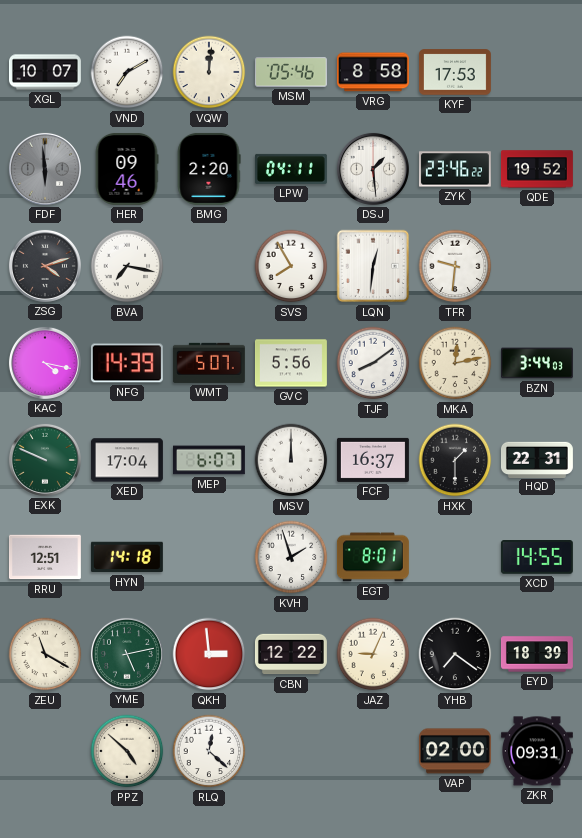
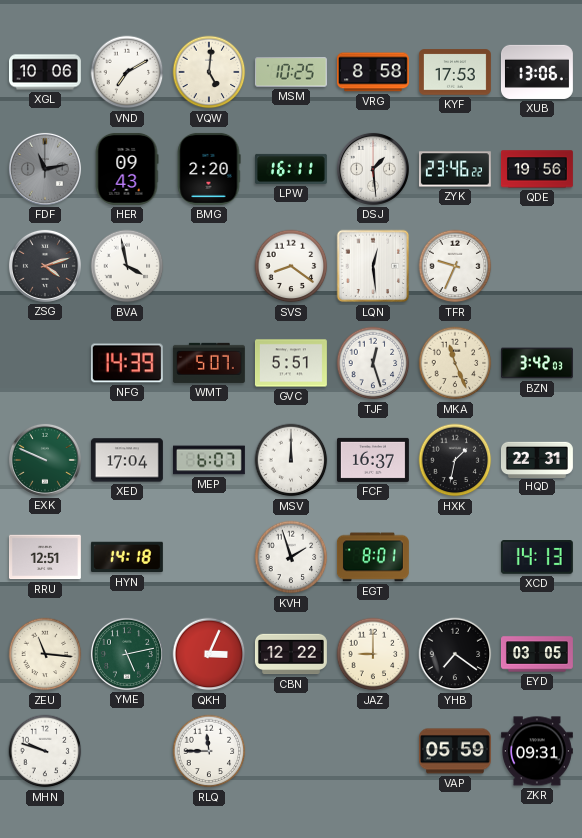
XGL: 10:07 -> 10:06
VQW: 12:01 -> 5:01
MSM: 05:46 -> 10:25
XUB: none -> 13:06
FDF: 5:59 -> 11:13
HER: 09:46 -> 09:43
LPW: 04:11 -> 16:11
QDE: 19:52 -> 19:56
BVA: 7:17 -> 3:58
SVS: 7:55 -> 8:21
LQN: 12:31 -> 12:29
TFR: 9:31 -> 9:34
KAC: 4:17 -> none
GVC: 5:56 -> 5:51
TJF: 8:09 -> 12:27
MKA: 12:13 -> 11:26
BZN: 3:44 -> 3:42
HXK: 1:30 -> 1:32
XCD: 14:55 -> 14:13
ZEU: 11:20 -> 11:16
QKH: 2:59 -> 3:04
JAZ: 9:04 -> 9:00
EYD: 18:39 -> 03:05
MHN: none -> 9:48
PPZ: 4:52 -> none
RLQ: 12:22 -> 11:45
VAP: 02:00 -> 05:59
